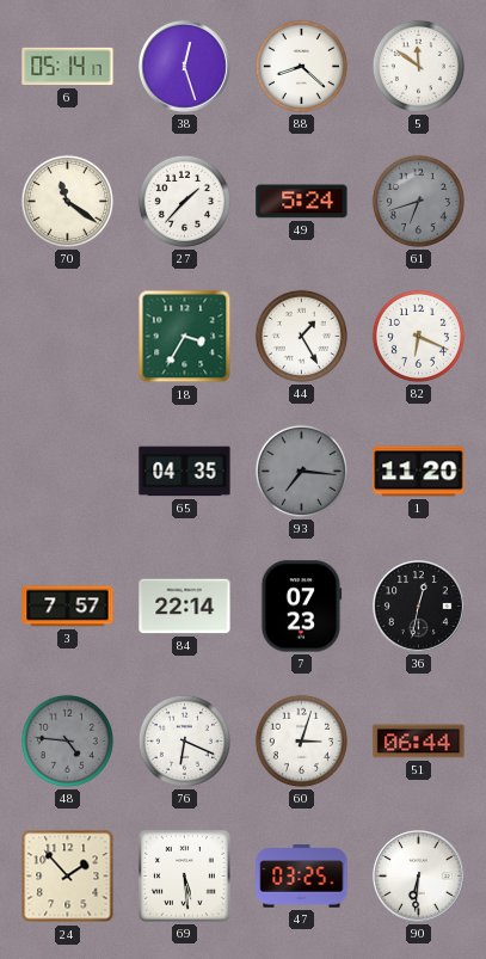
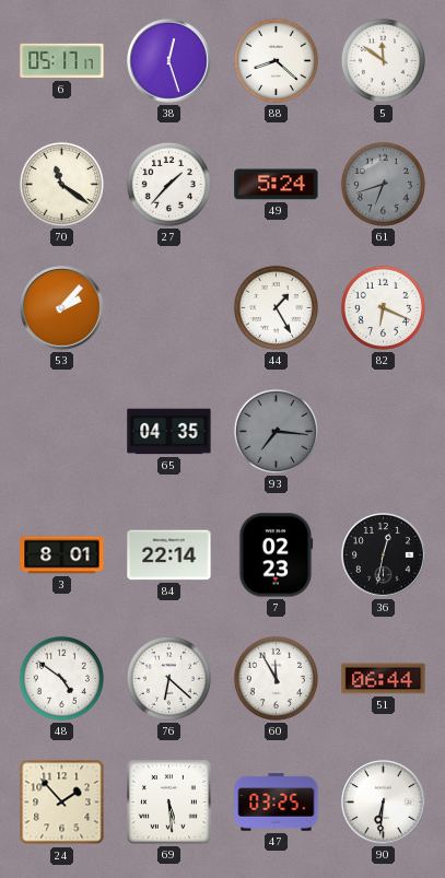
6: 05:14 -> 05:17
53: none -> 2:07
18: 3:35 -> none
1: 11:20 -> none
3: 7:57 -> 8:01
7: 07:23 -> 02:23
48: 4:46 -> 4:51
48 dial: grey -> white
76: 6:19 -> 6:22
60: 3:03 -> 11:55
